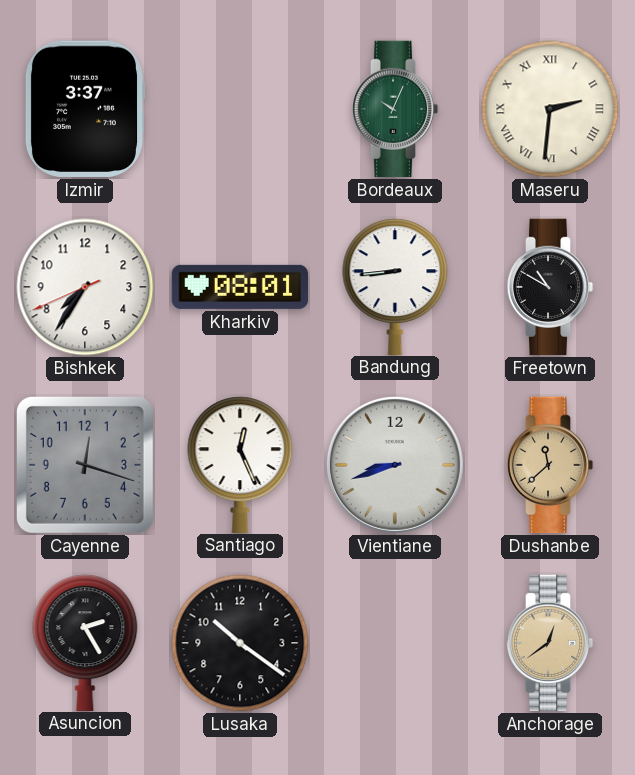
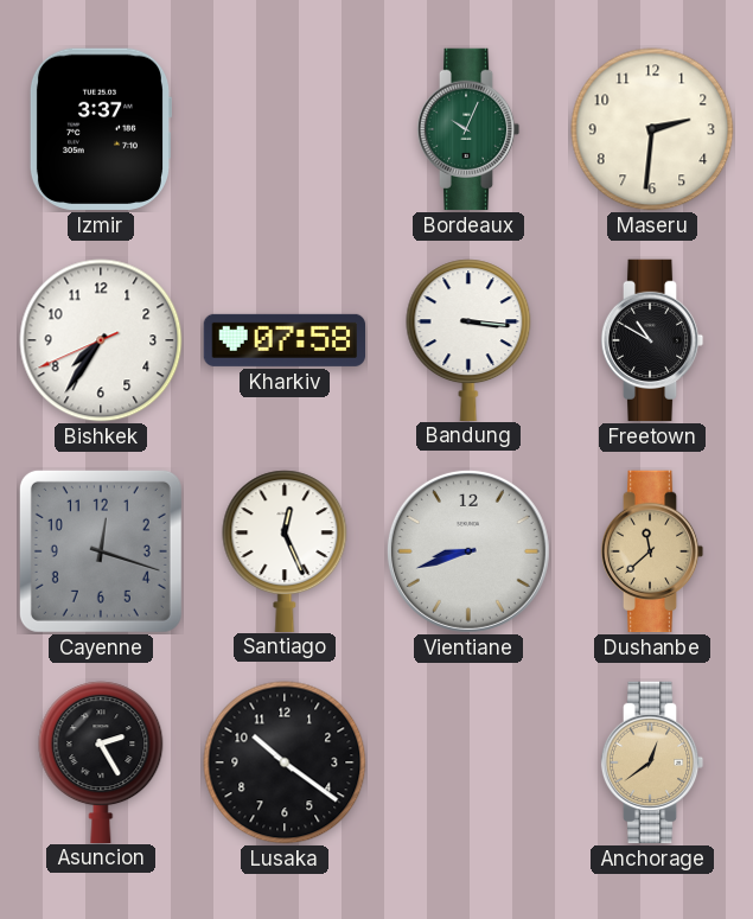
Maseru numerals: Roman -> Arabic
Kharkiv: 08:01 -> 07:58
Bandung: 8:44 -> 3:16
